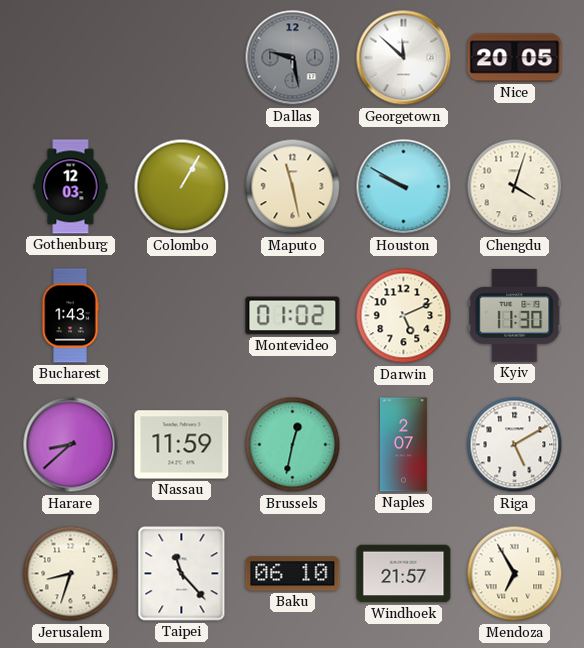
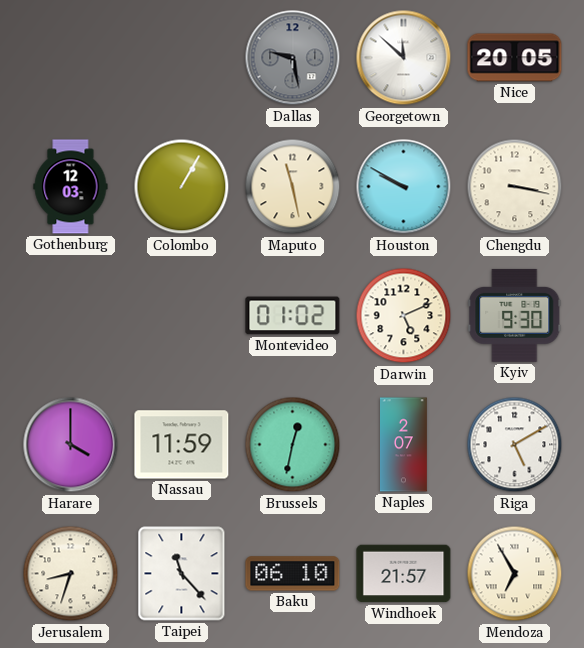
Chengdu: 4:03 -> 3:17
Bucharest: 1:43 -> none
Kyiv: 11:30 -> 9:30
Harare: 8:38 -> 4:00
